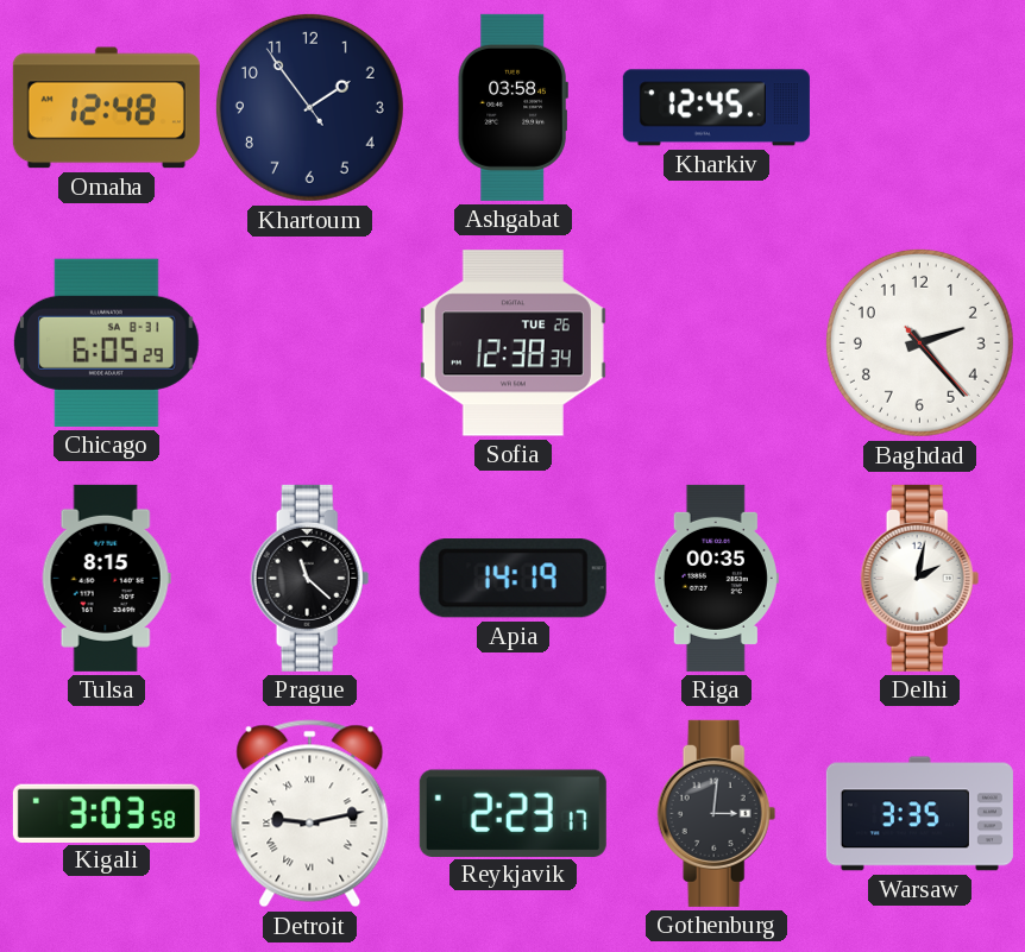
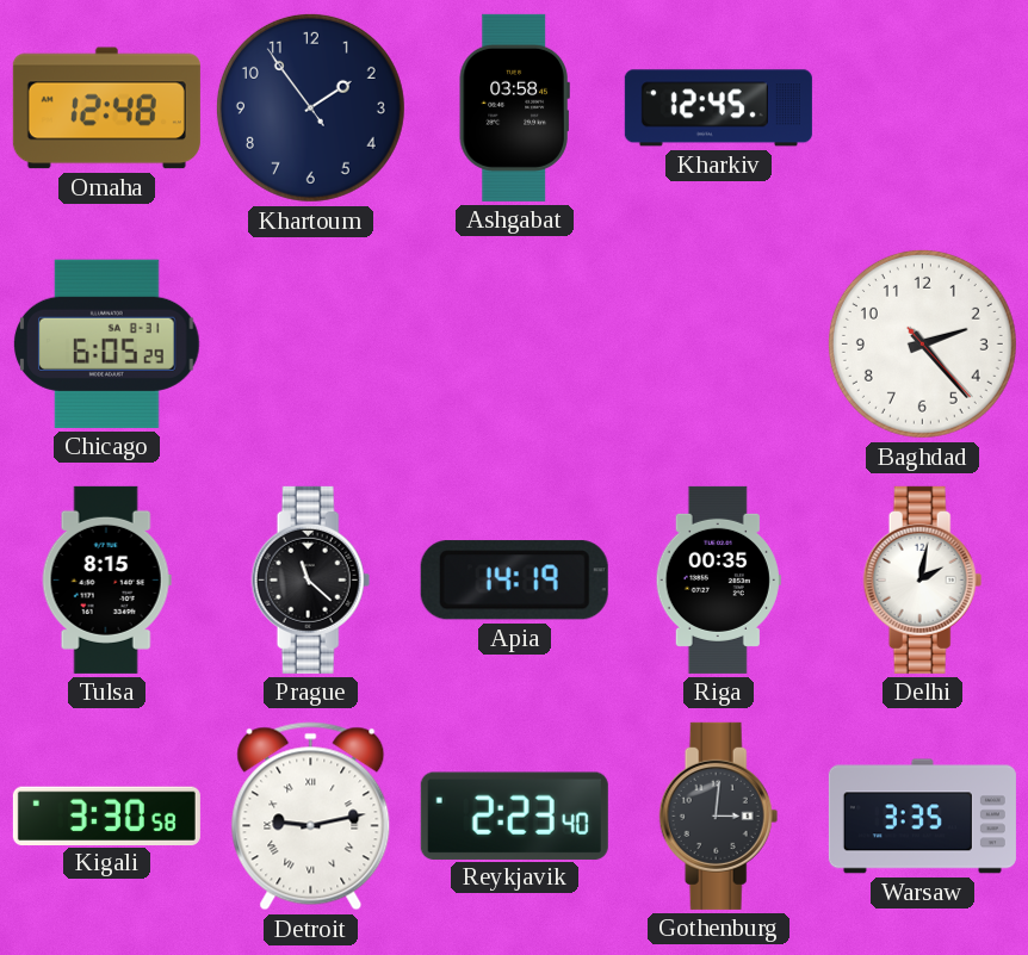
Sofia: 12:38 -> none
Kigali: 3:03 -> 3:30
Reykjavik: 2:23:17 -> 2:23:40
